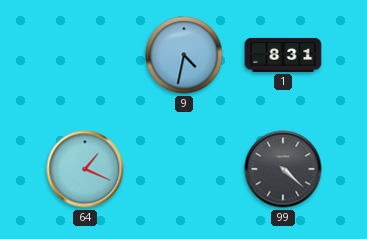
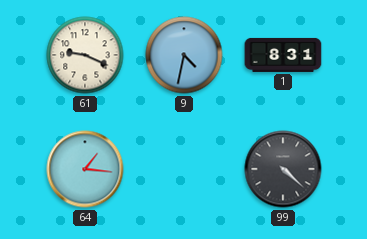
61: none -> 9:19
64: 1:19 -> 1:16
